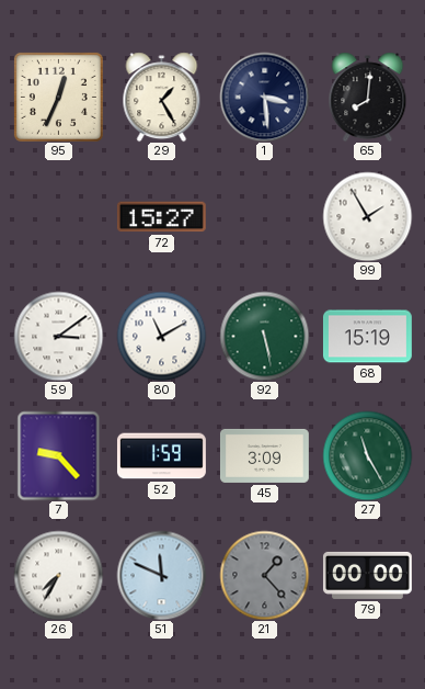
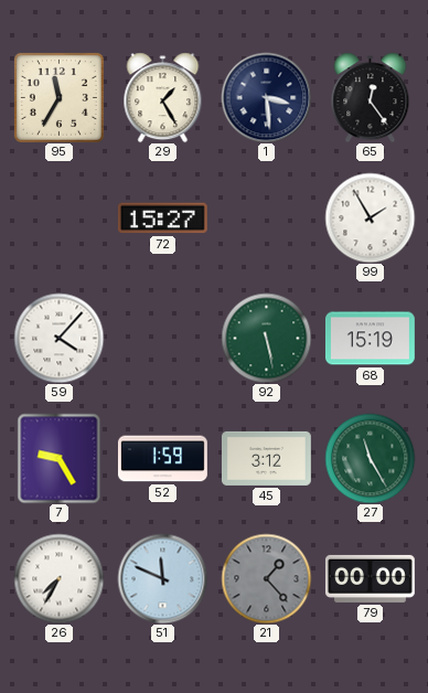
95: 12:34 -> 11:35
65: 8:01 -> 12:24
59: 3:09 -> 4:07
80: 11:10 -> none
7: 9:23 -> 9:25
45: 3:09 -> 3:12
